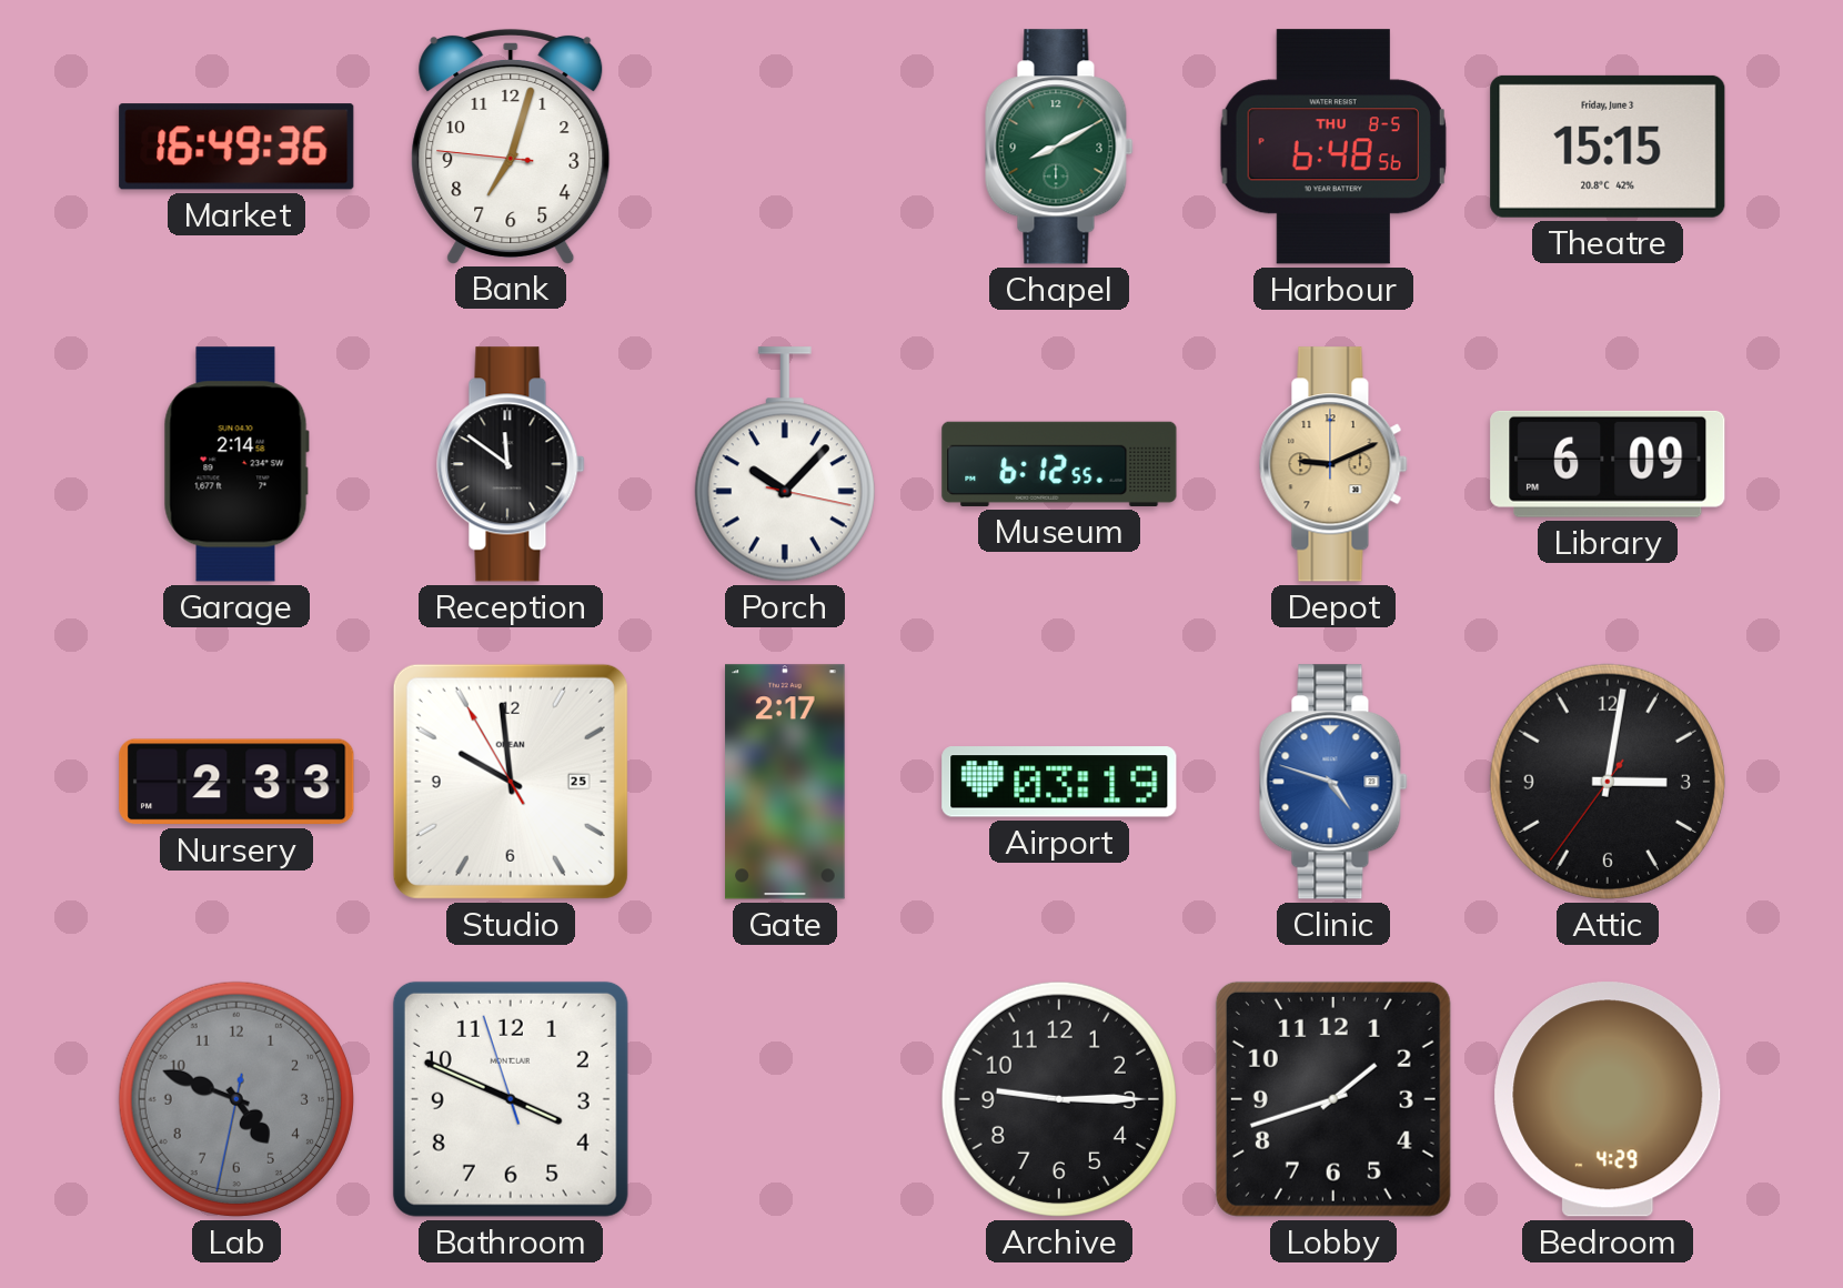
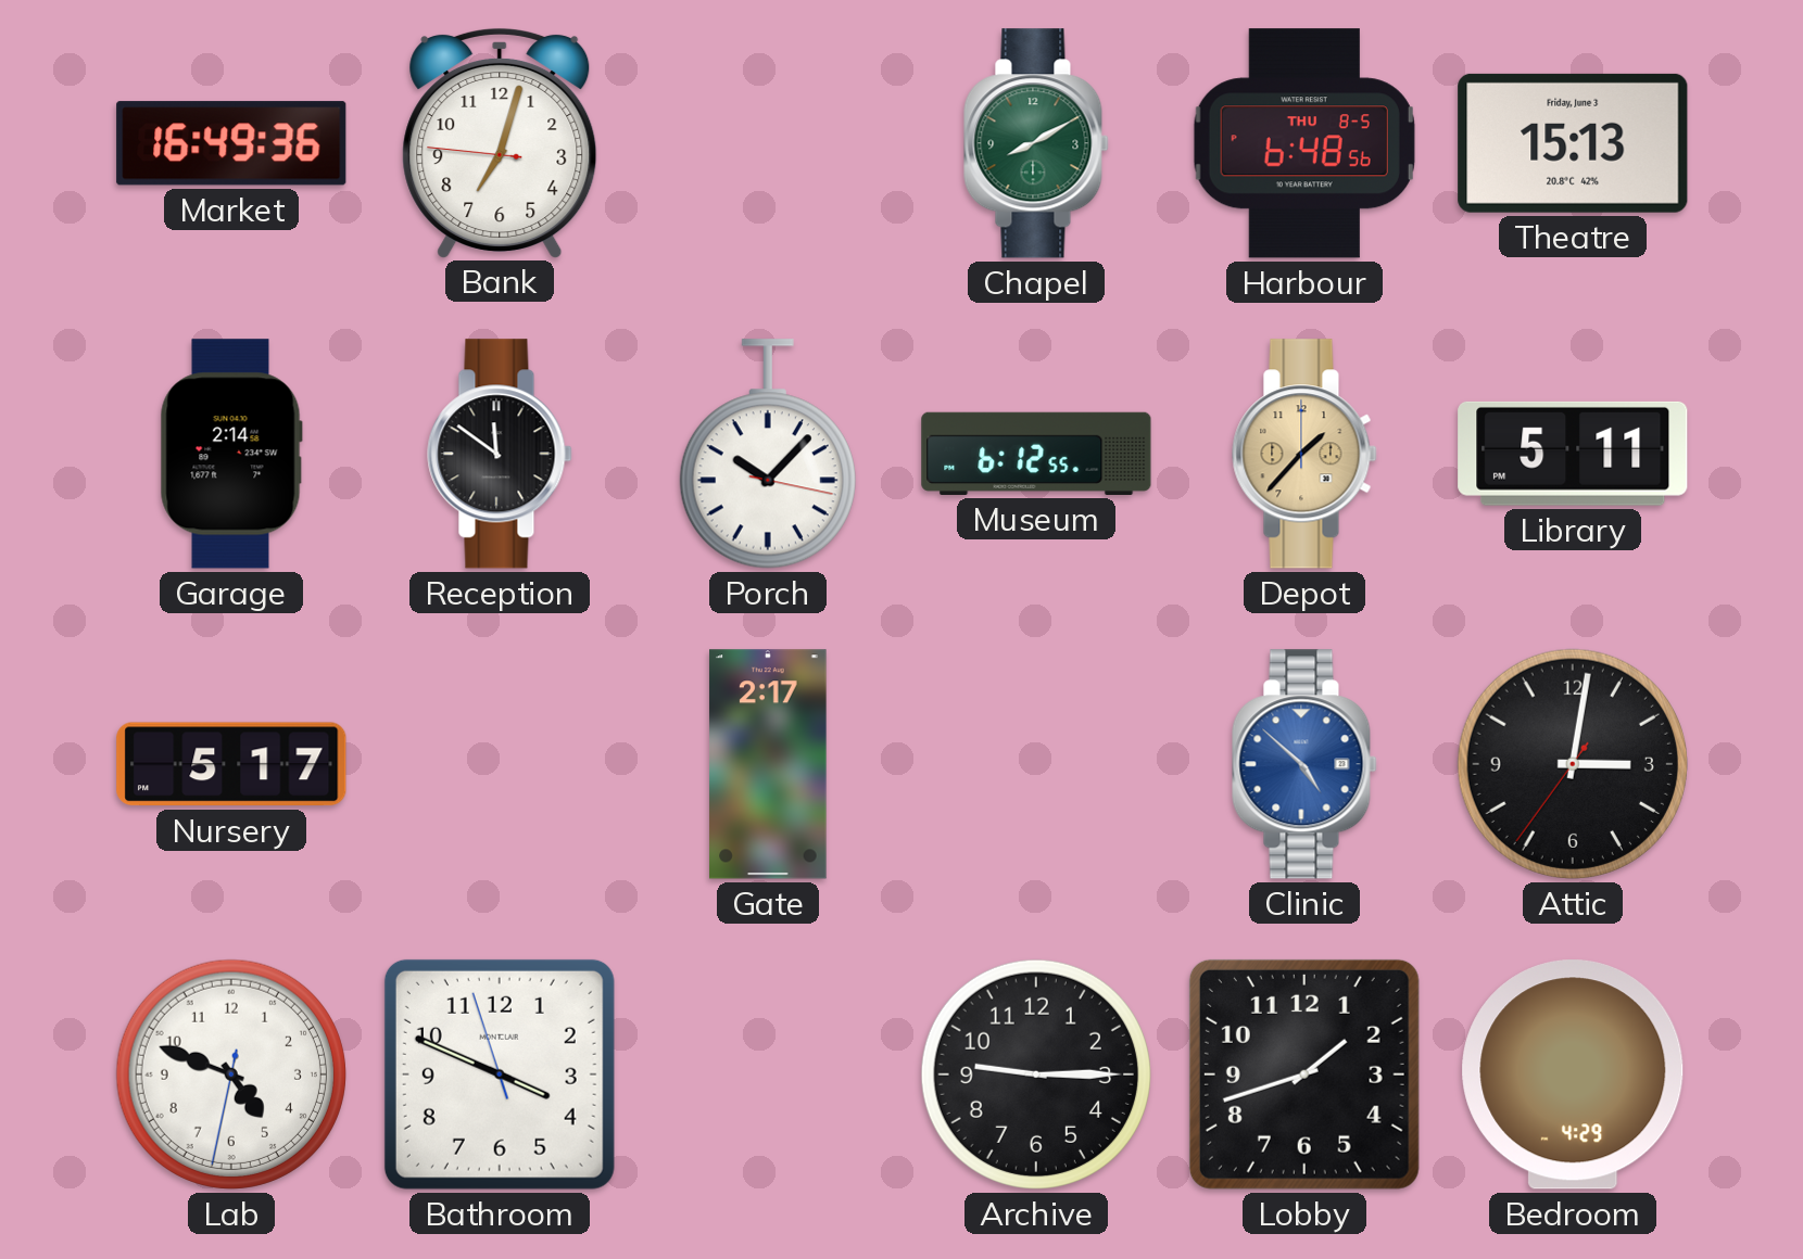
Theatre: 15:15 -> 15:13
Depot: 9:11 -> 1:37
Library: 6:09 -> 5:11
Nursery: 2:33 -> 5:17
Studio: 9:58 -> none
Airport: 03:19 -> none
Clinic: 4:48 -> 4:52
Lab dial: grey -> white
